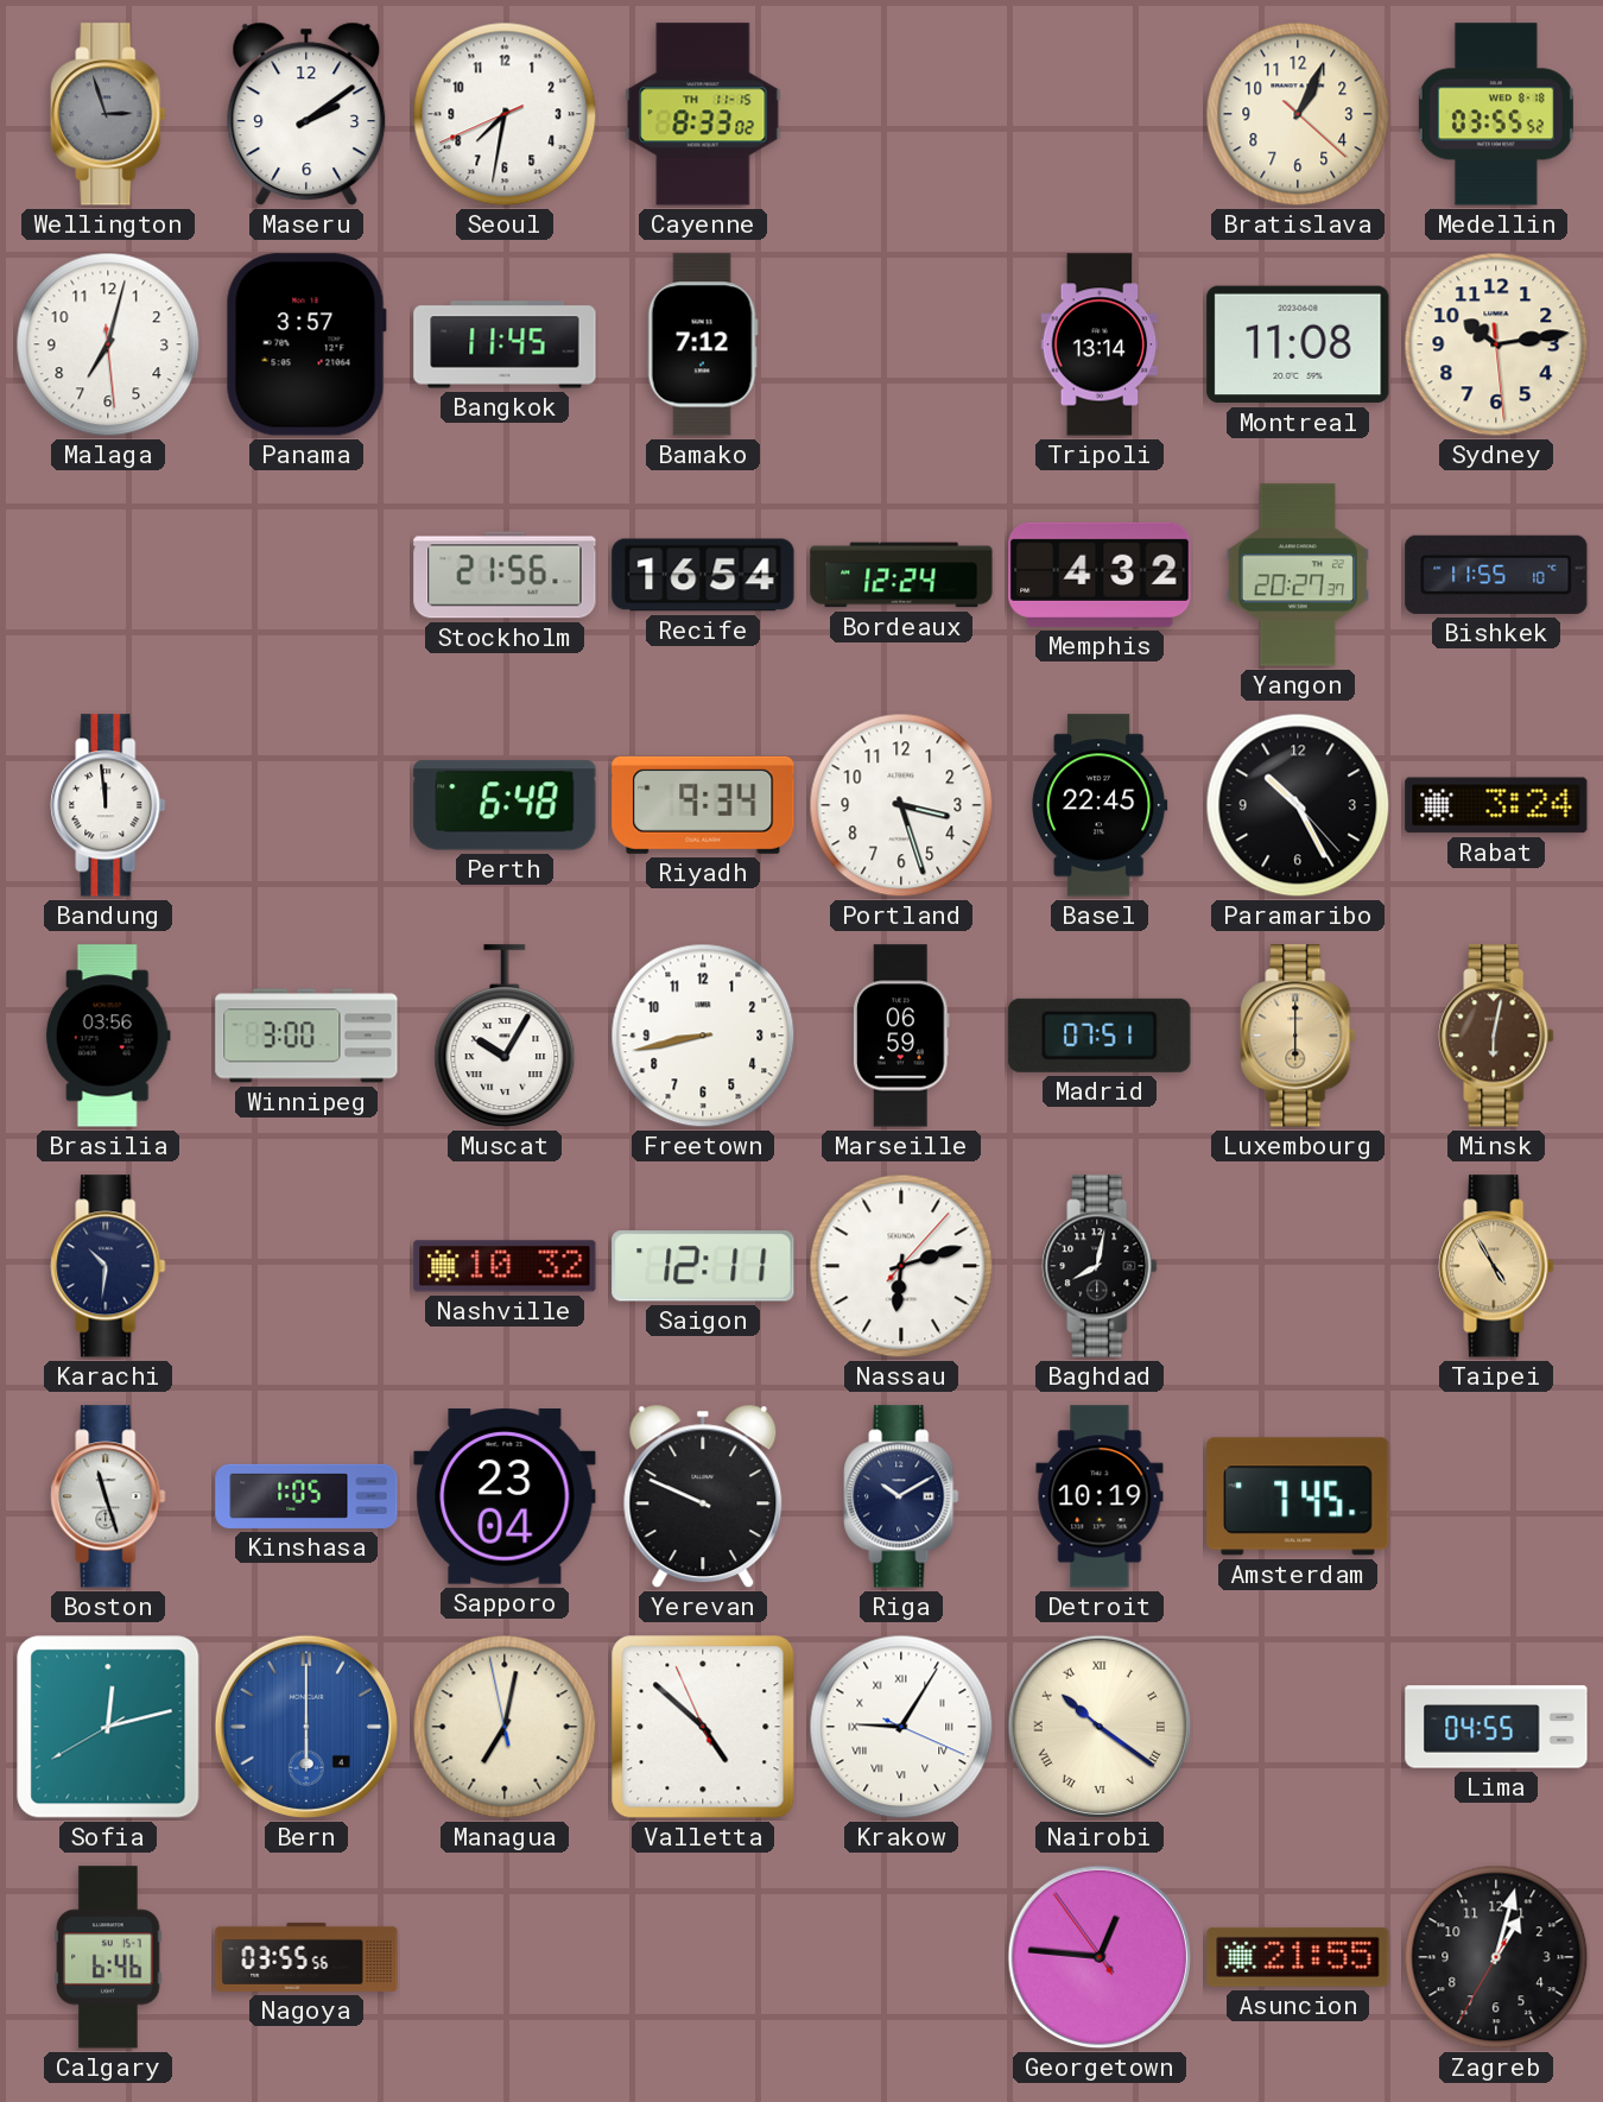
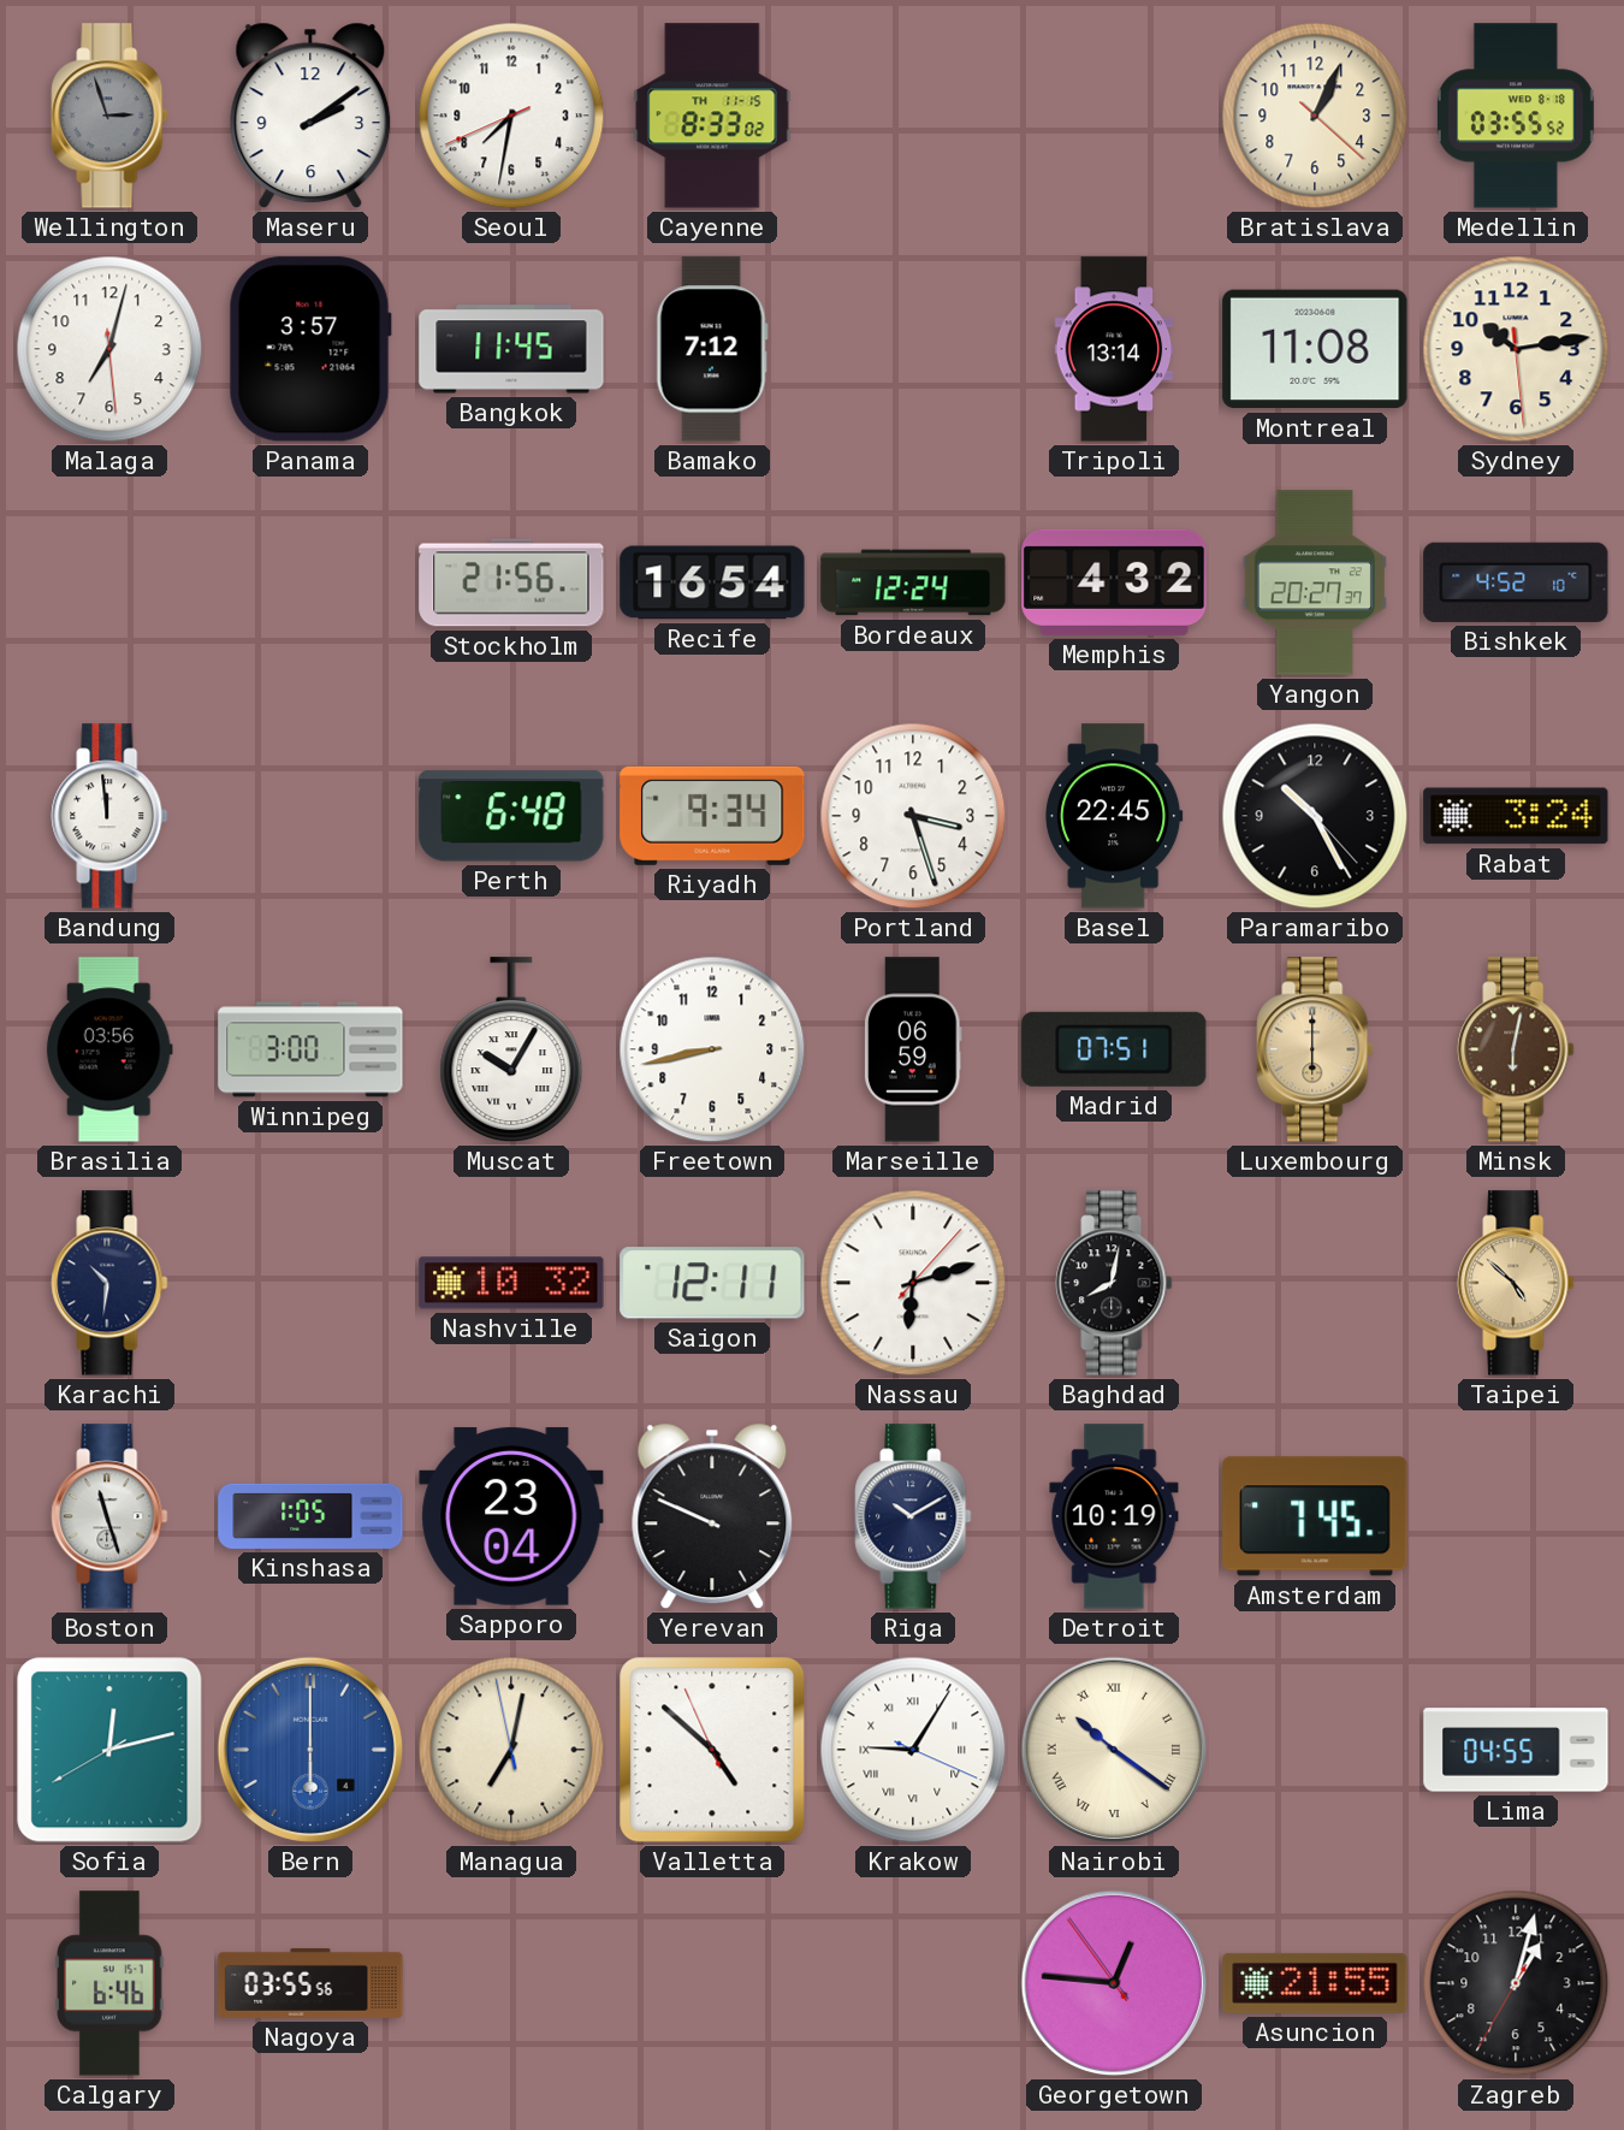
Bishkek: 11:55 -> 4:52
Taipei: 4:55 -> 4:52
